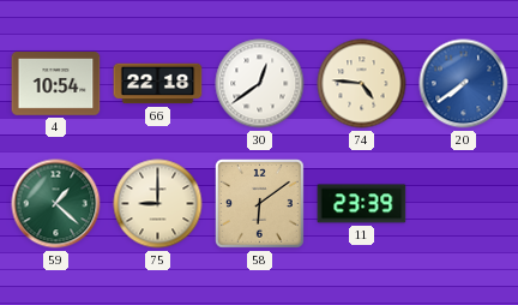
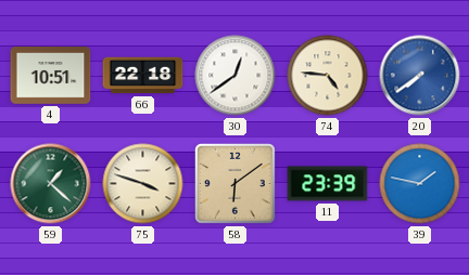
4: 10:54 -> 10:51
75: 9:00 -> 3:48
39: none -> 1:47
